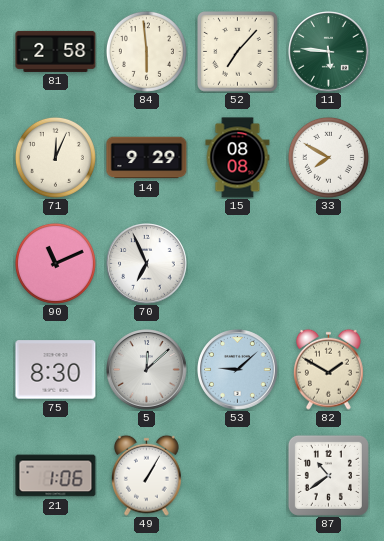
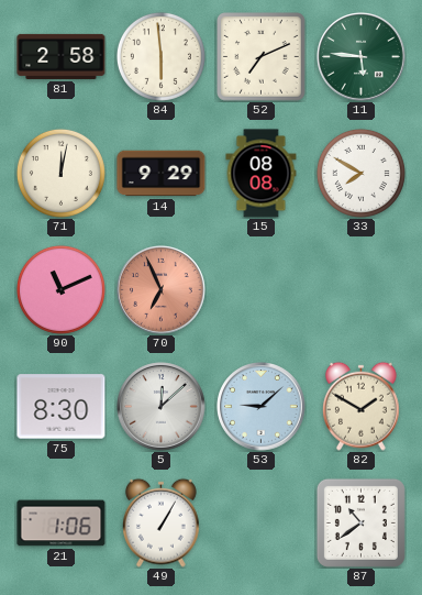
52: 7:07 -> 7:11
71: 12:04 -> 12:02
70 dial: white -> salmon
